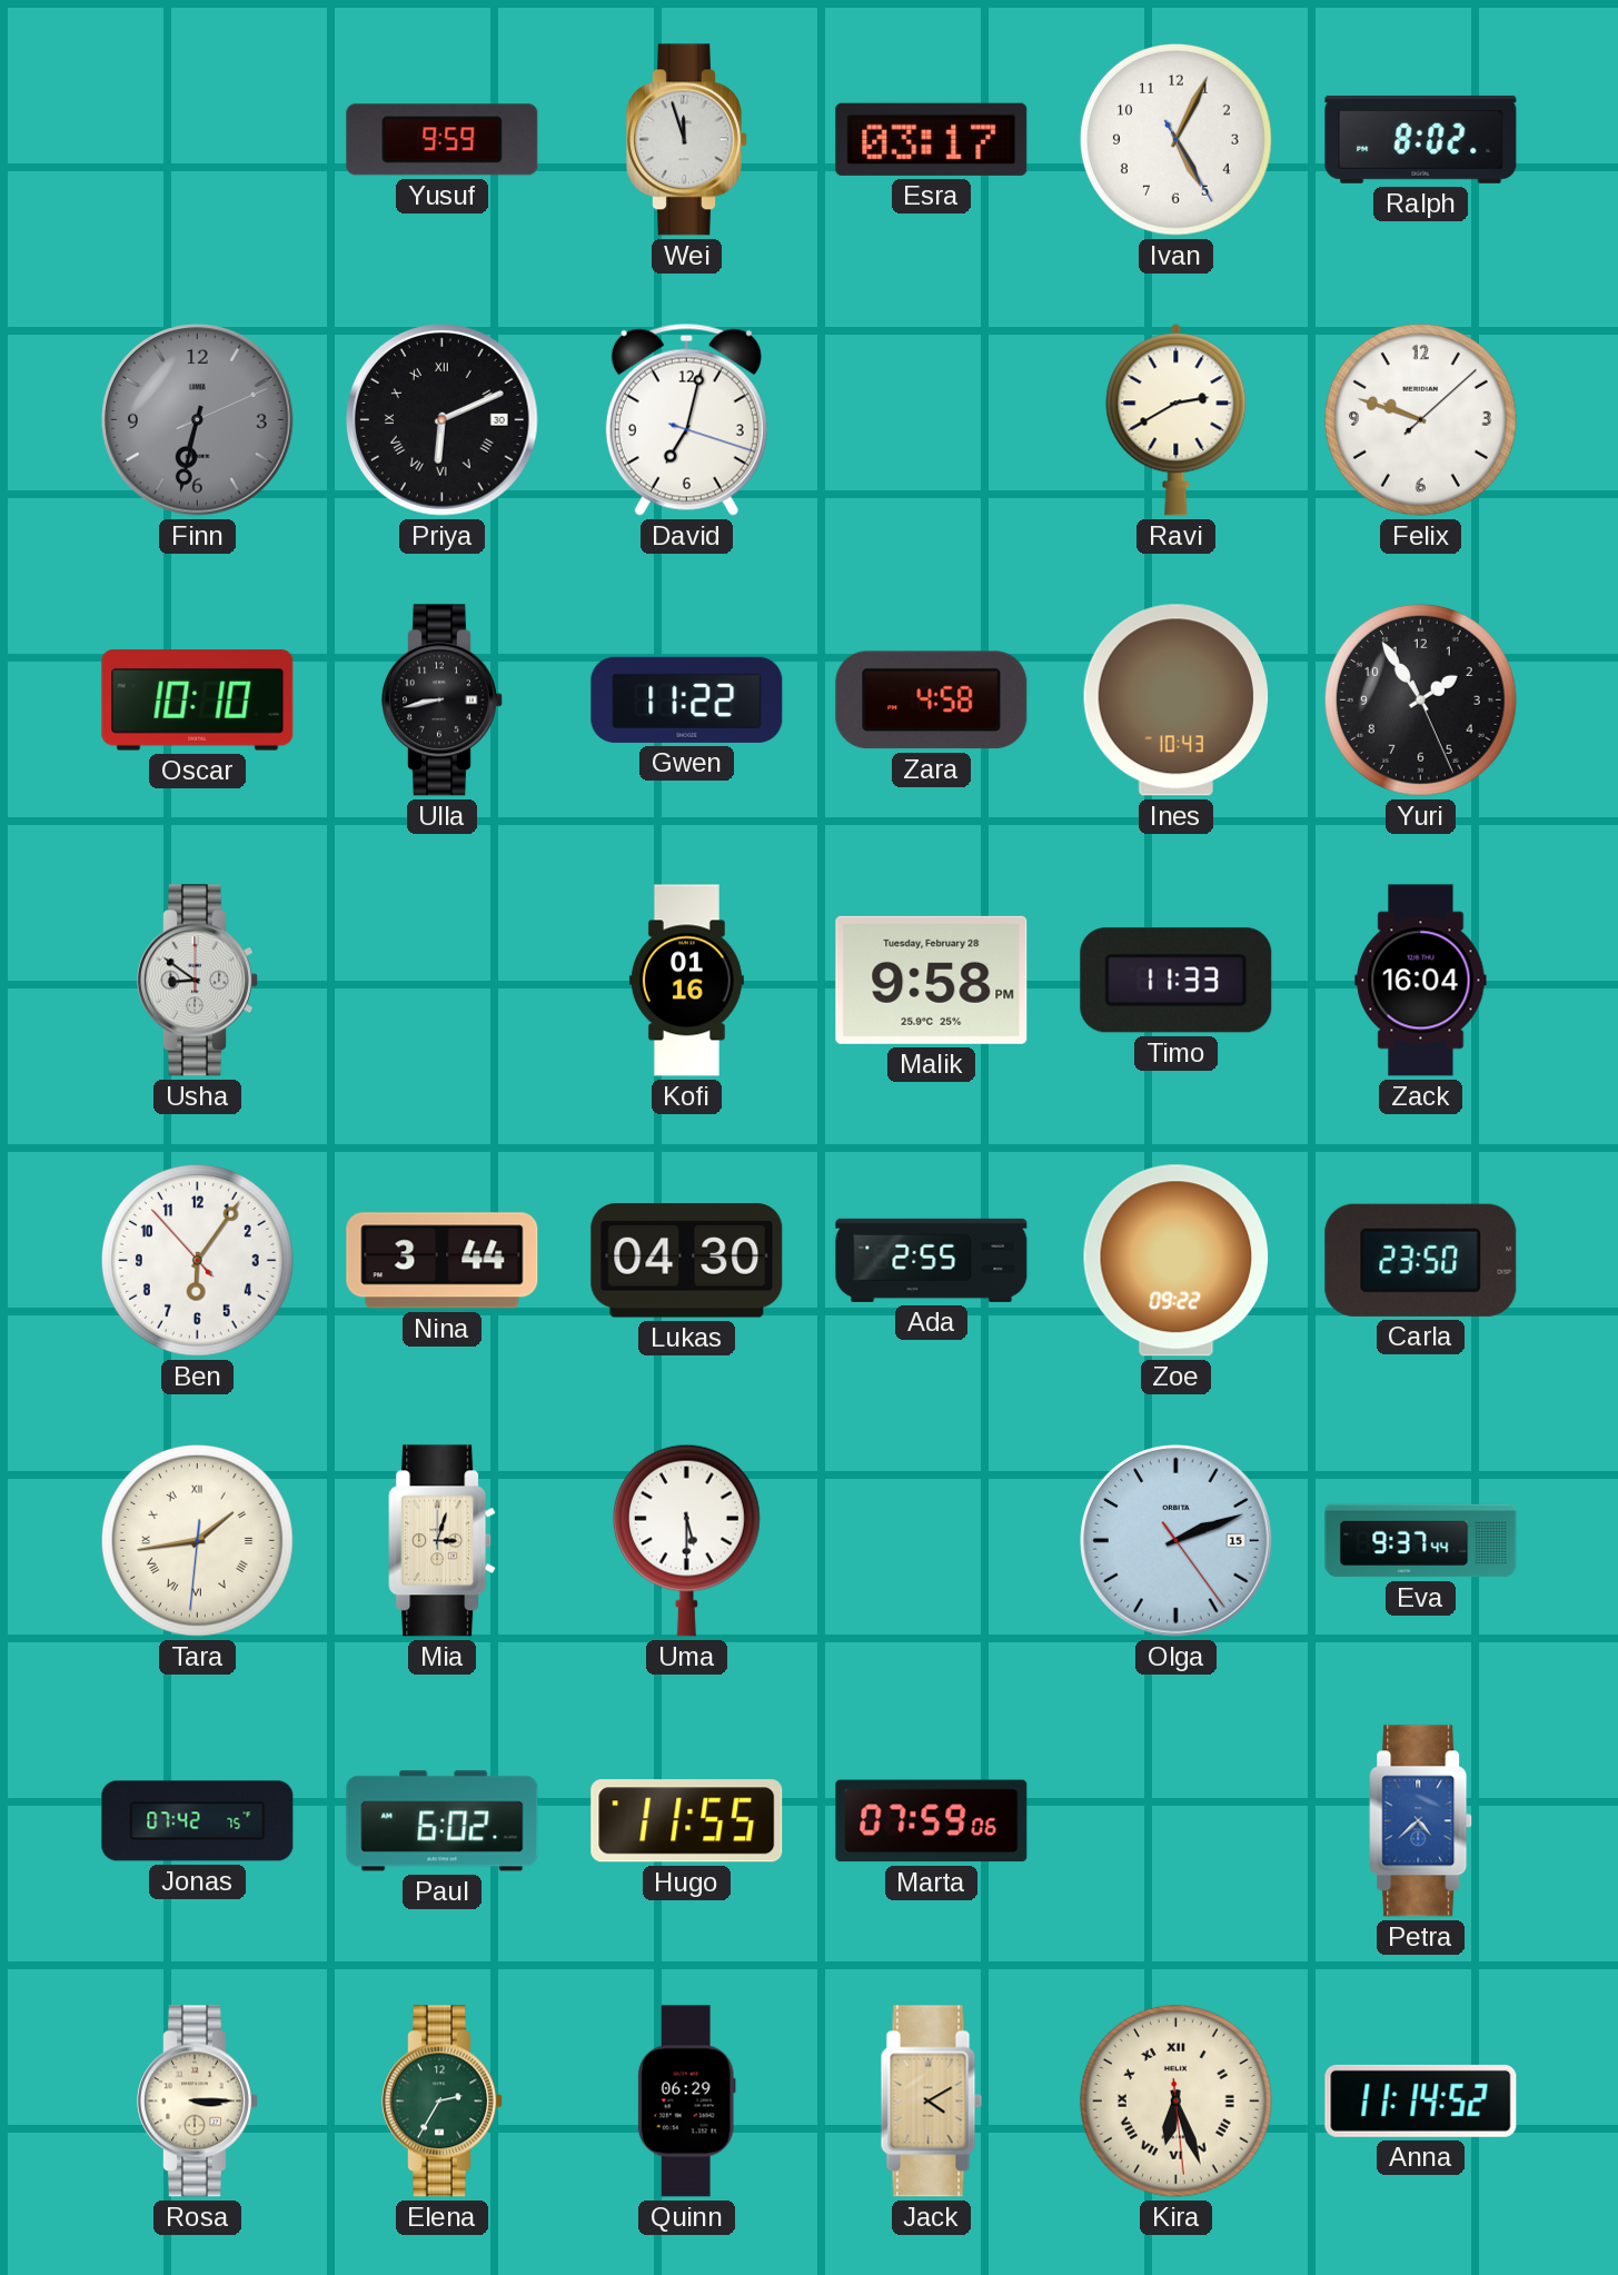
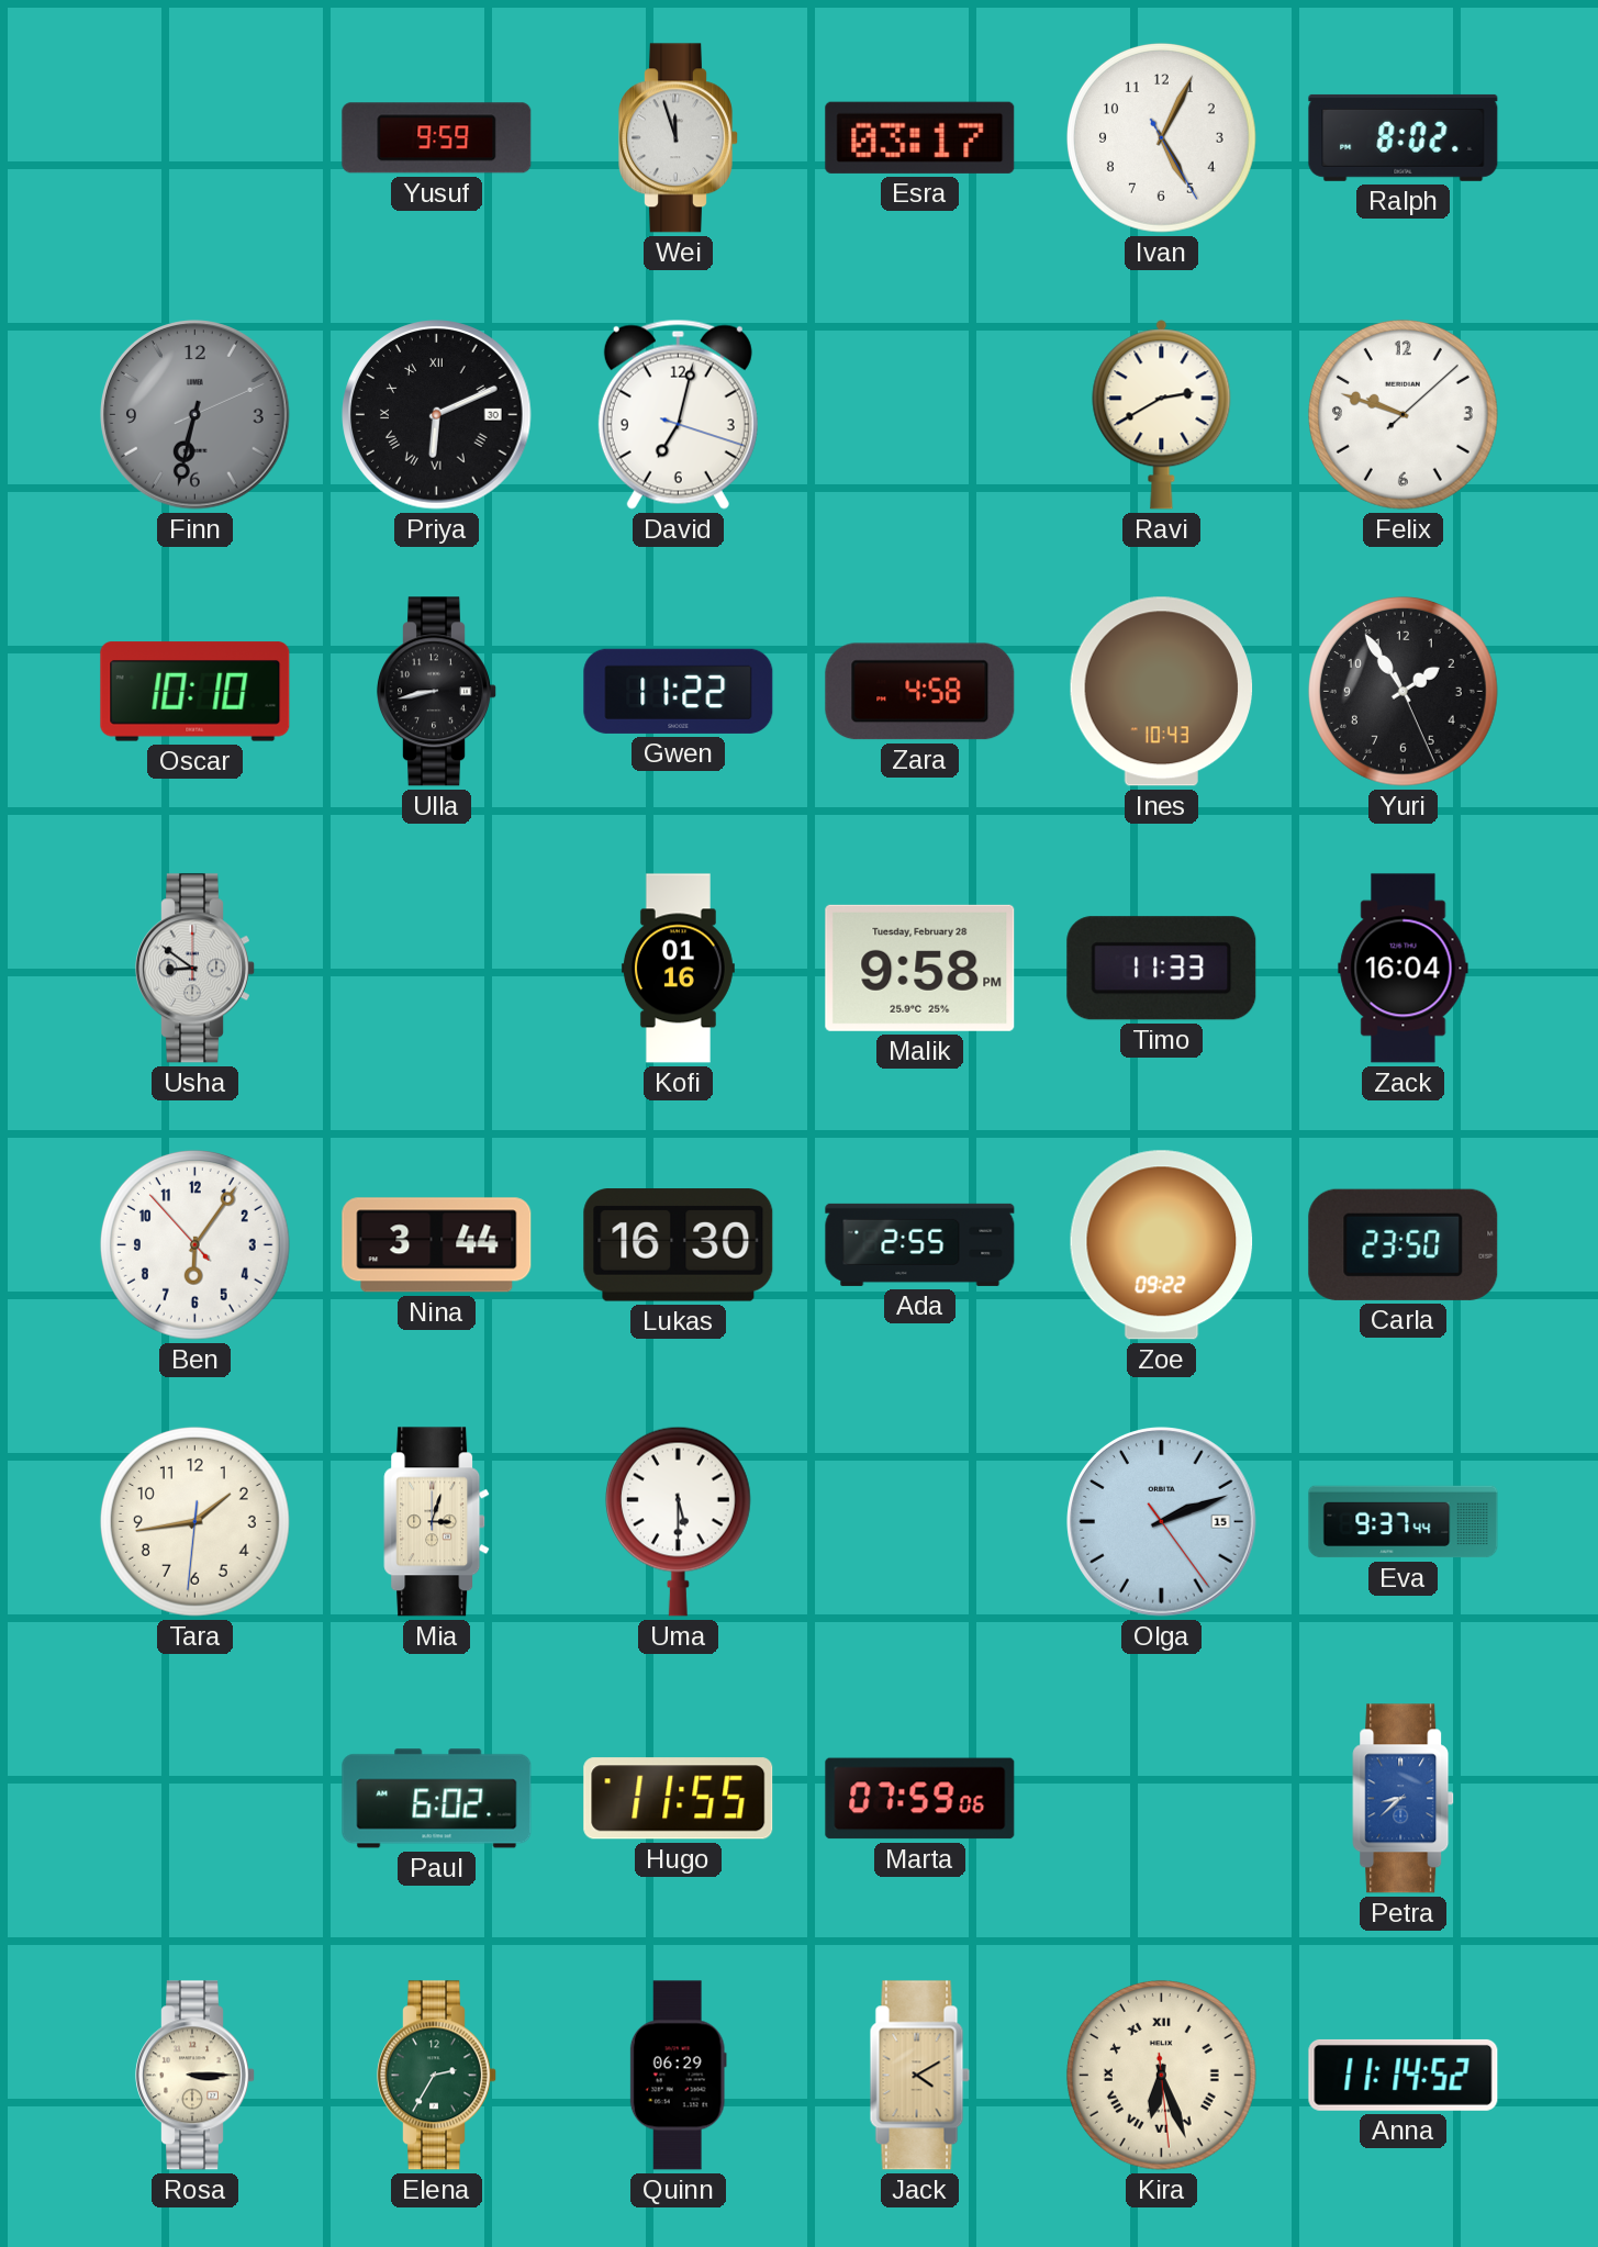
Lukas: 04:30 -> 16:30
Tara numerals: Roman -> Arabic
Jonas: 07:42 -> none
Petra: 4:38 -> 8:38
